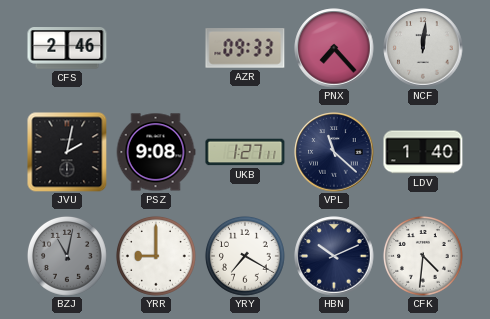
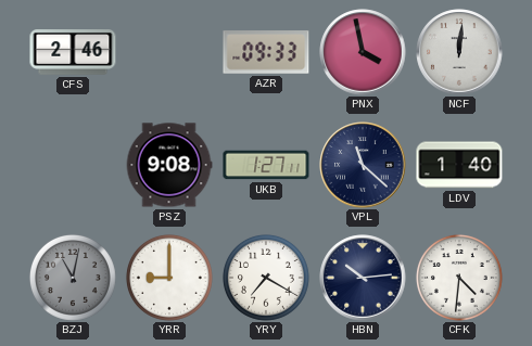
PNX: 7:23 -> 3:58
JVU: 2:02 -> none
HBN: 10:11 -> 10:14
